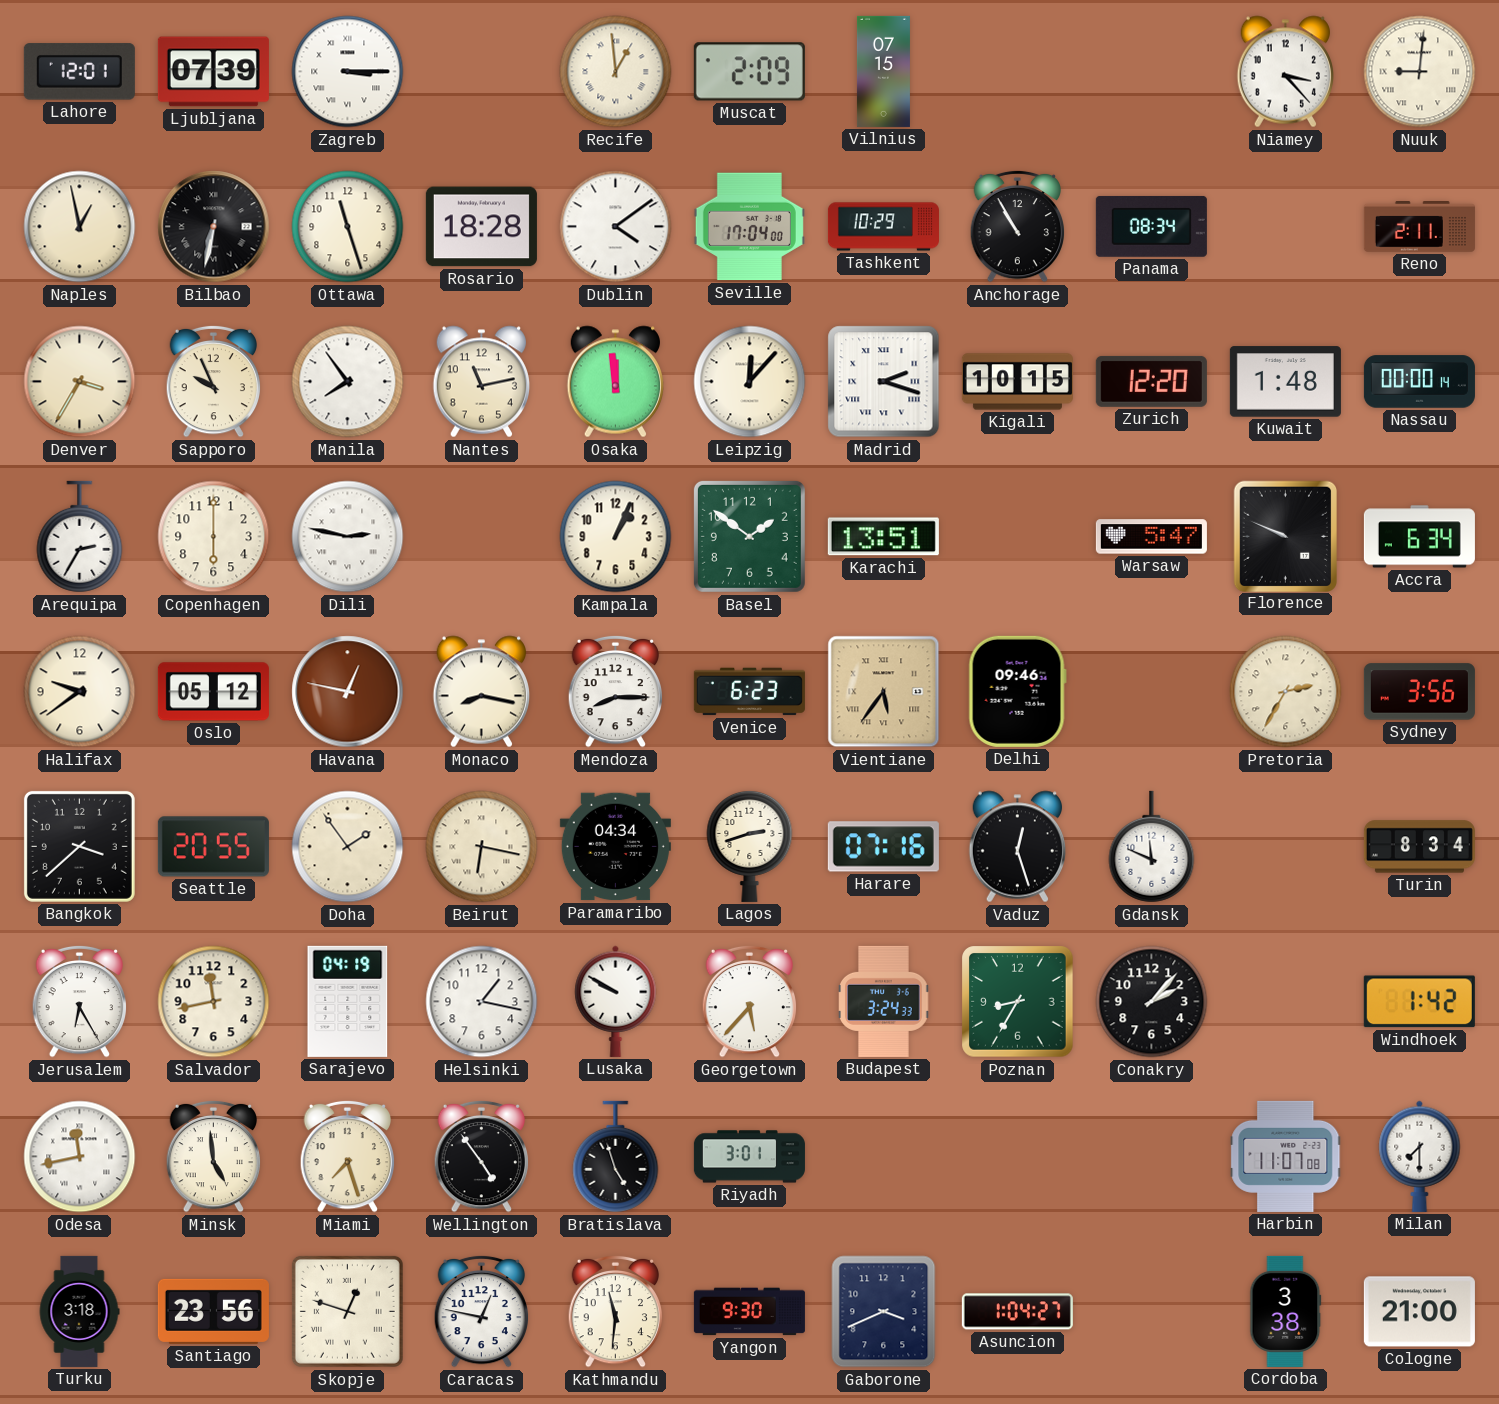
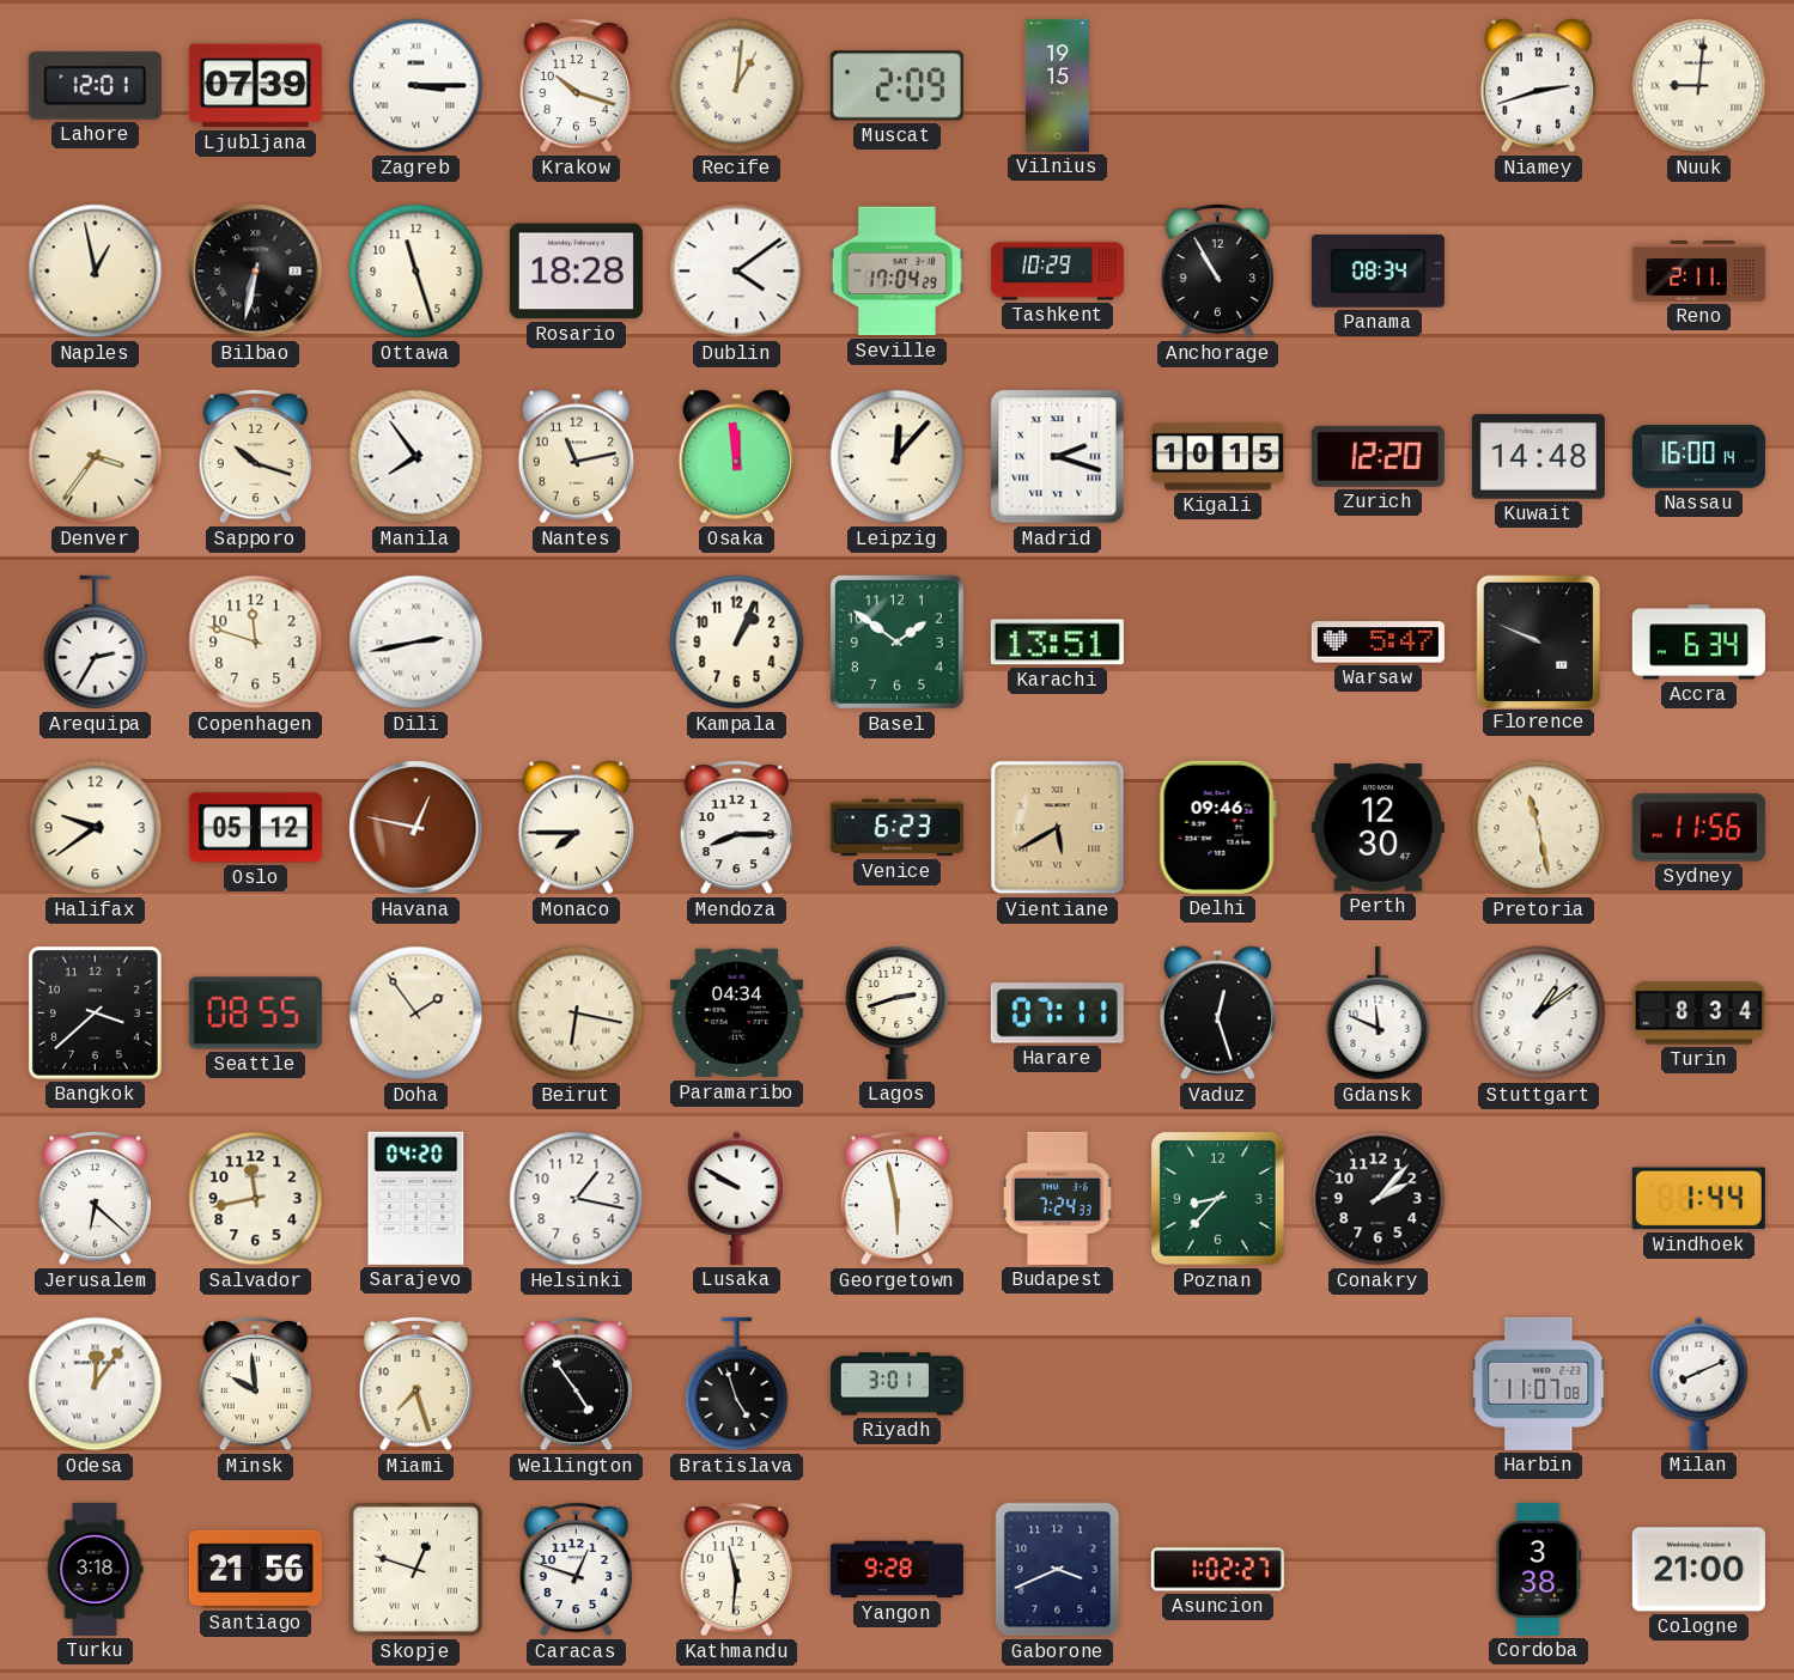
Krakow: none -> 10:18
Recife: 12:59 -> 1:01
Vilnius: 07:15 -> 19:15
Niamey: 3:23 -> 2:42
Seville: 17:04:00 -> 17:04:29
Denver: 3:35 -> 3:36
Sapporo: 9:56 -> 10:18
Kuwait: 1:48 -> 14:48
Nassau: 00:00 -> 16:00
Copenhagen: 6:00 -> 11:48
Dili: 2:47 -> 2:43
Monaco: 8:17 -> 7:45
Vientiane: 5:36 -> 5:40
Perth: none -> 12:30
Pretoria: 2:35 -> 11:28
Sydney: 3:56 -> 11:56
Seattle: 20:55 -> 08:55
Harare: 07:16 -> 07:11
Stuttgart: none -> 1:09
Jerusalem: 6:25 -> 6:22
Sarajevo: 04:19 -> 04:20
Georgetown: 5:37 -> 5:58
Budapest: 3:24 -> 7:24
Poznan: 8:35 -> 8:37
Windhoek: 1:42 -> 1:44
Odesa: 11:43 -> 12:06
Minsk: 4:59 -> 9:59
Milan: 7:30 -> 8:11
Santiago: 23:56 -> 21:56
Caracas: 12:47 -> 12:48
Yangon: 9:30 -> 9:28
Asuncion: 1:04 -> 1:02
